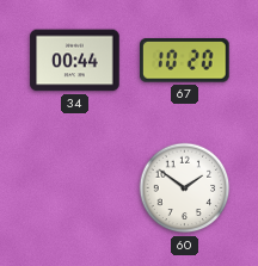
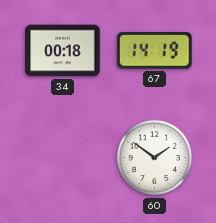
34: 00:44 -> 00:18
67: 10:20 -> 14:19
